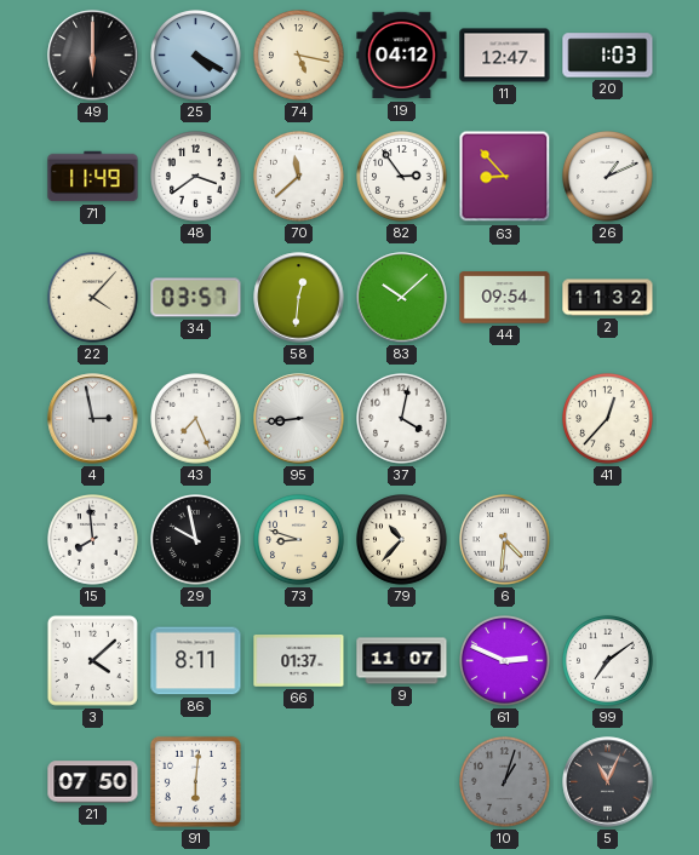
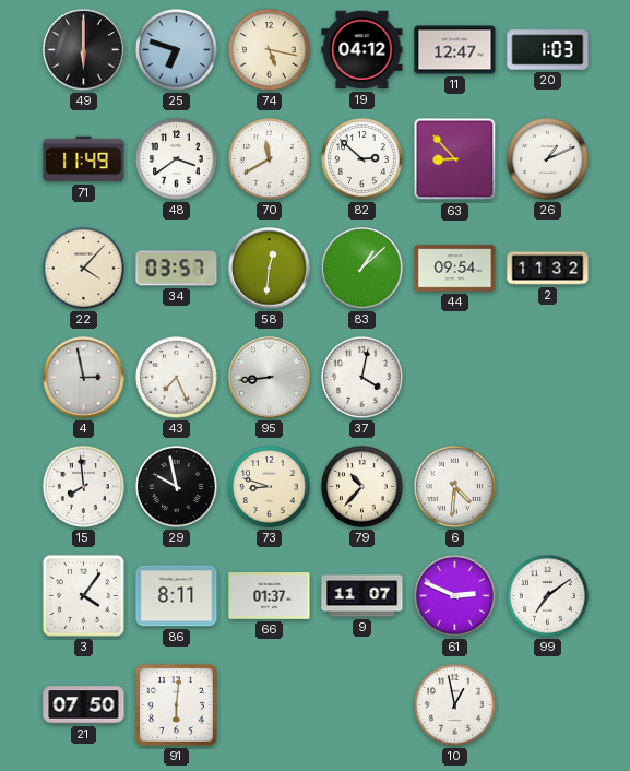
25: 4:20 -> 6:48
70: 11:38 -> 11:40
82: 2:54 -> 2:52
83: 10:08 -> 1:08
41: 12:37 -> none
3: 4:08 -> 4:06
10: 1:03 -> 12:58
10 dial: grey -> white
5: 11:04 -> none
